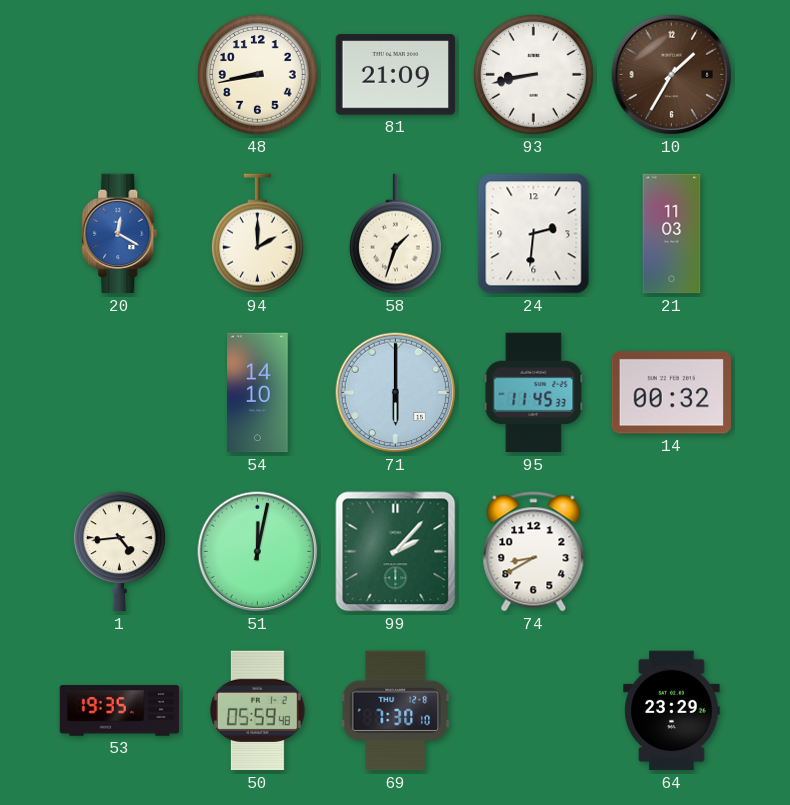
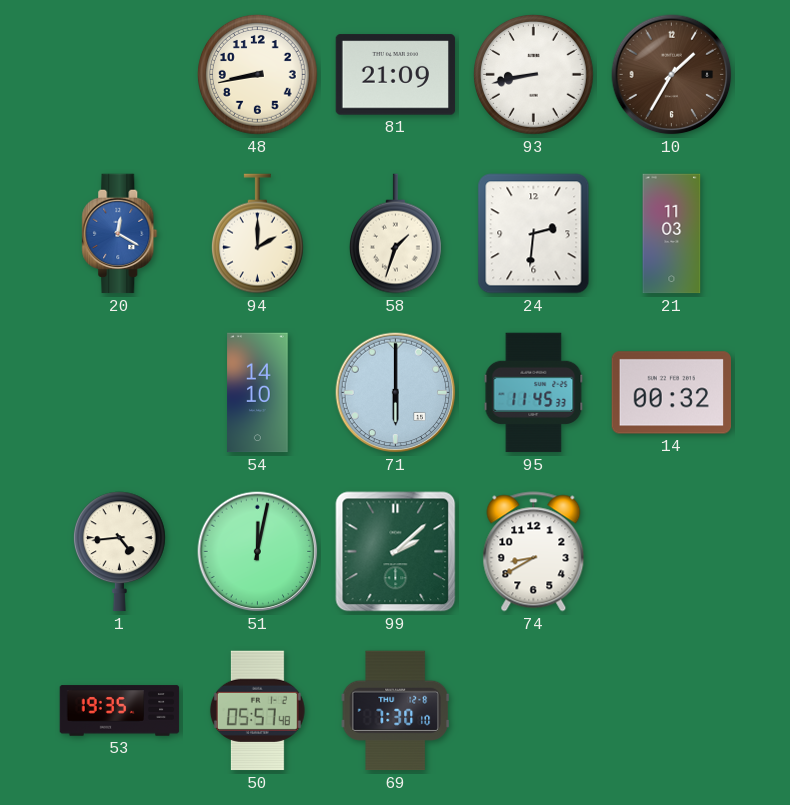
99: 2:07 -> 2:08
50: 05:59 -> 05:57
64: 23:29 -> none
